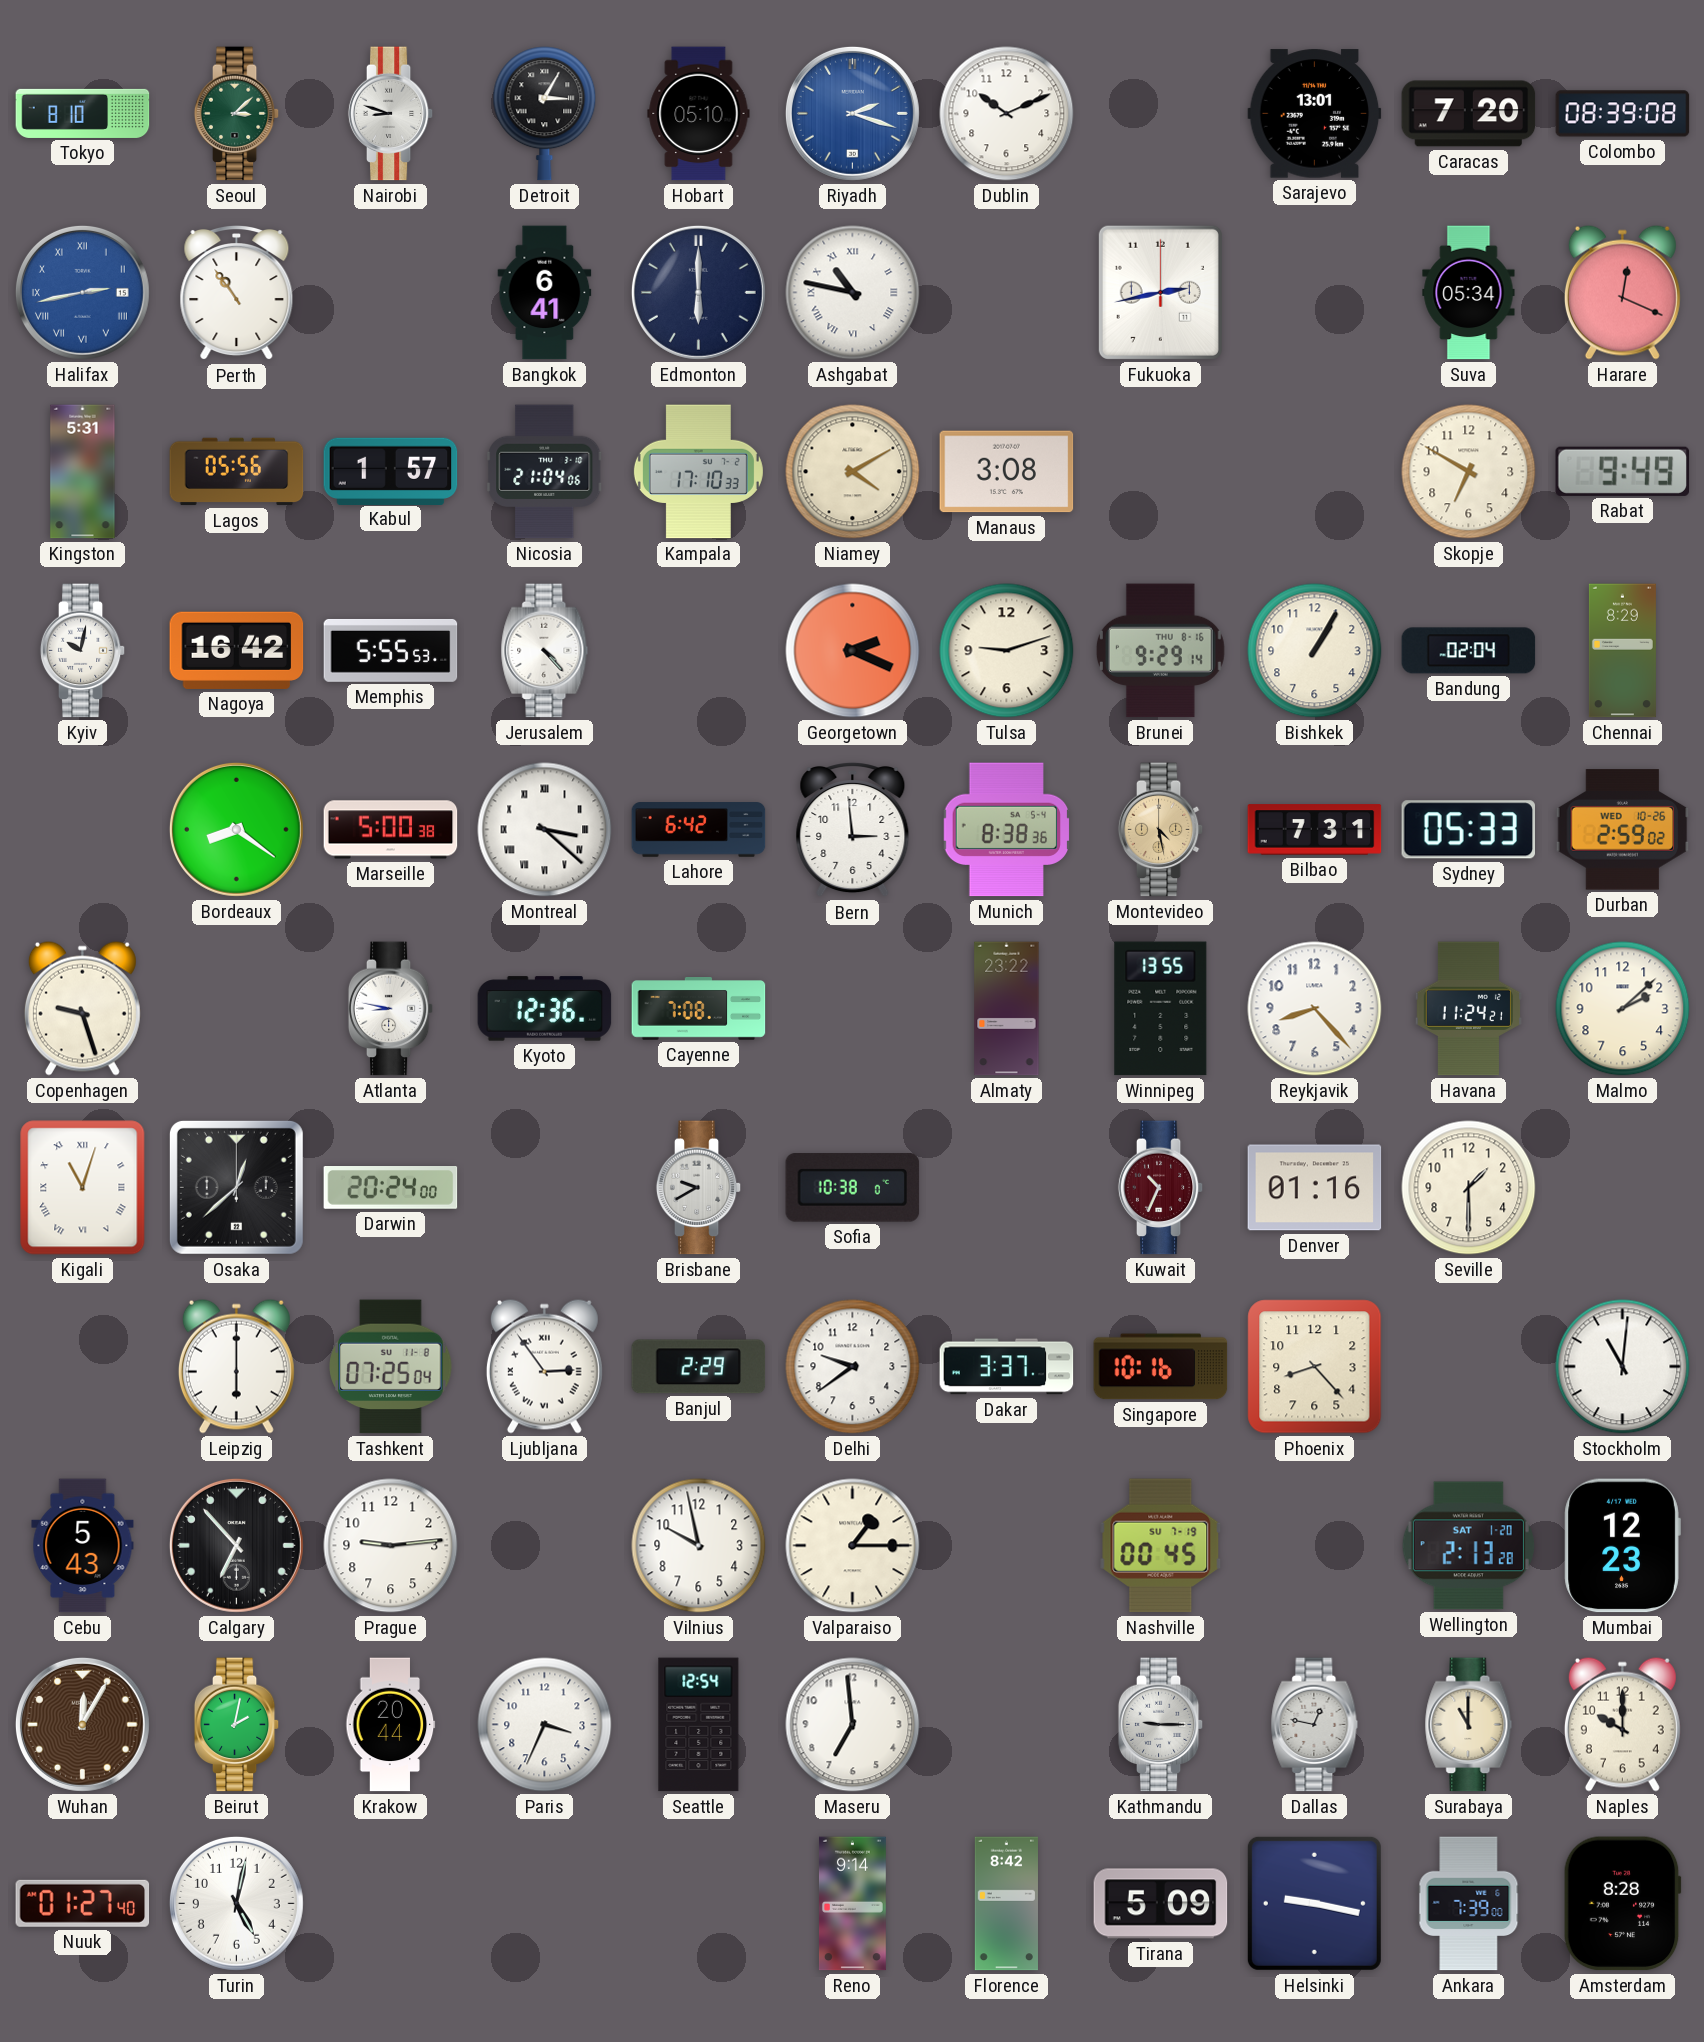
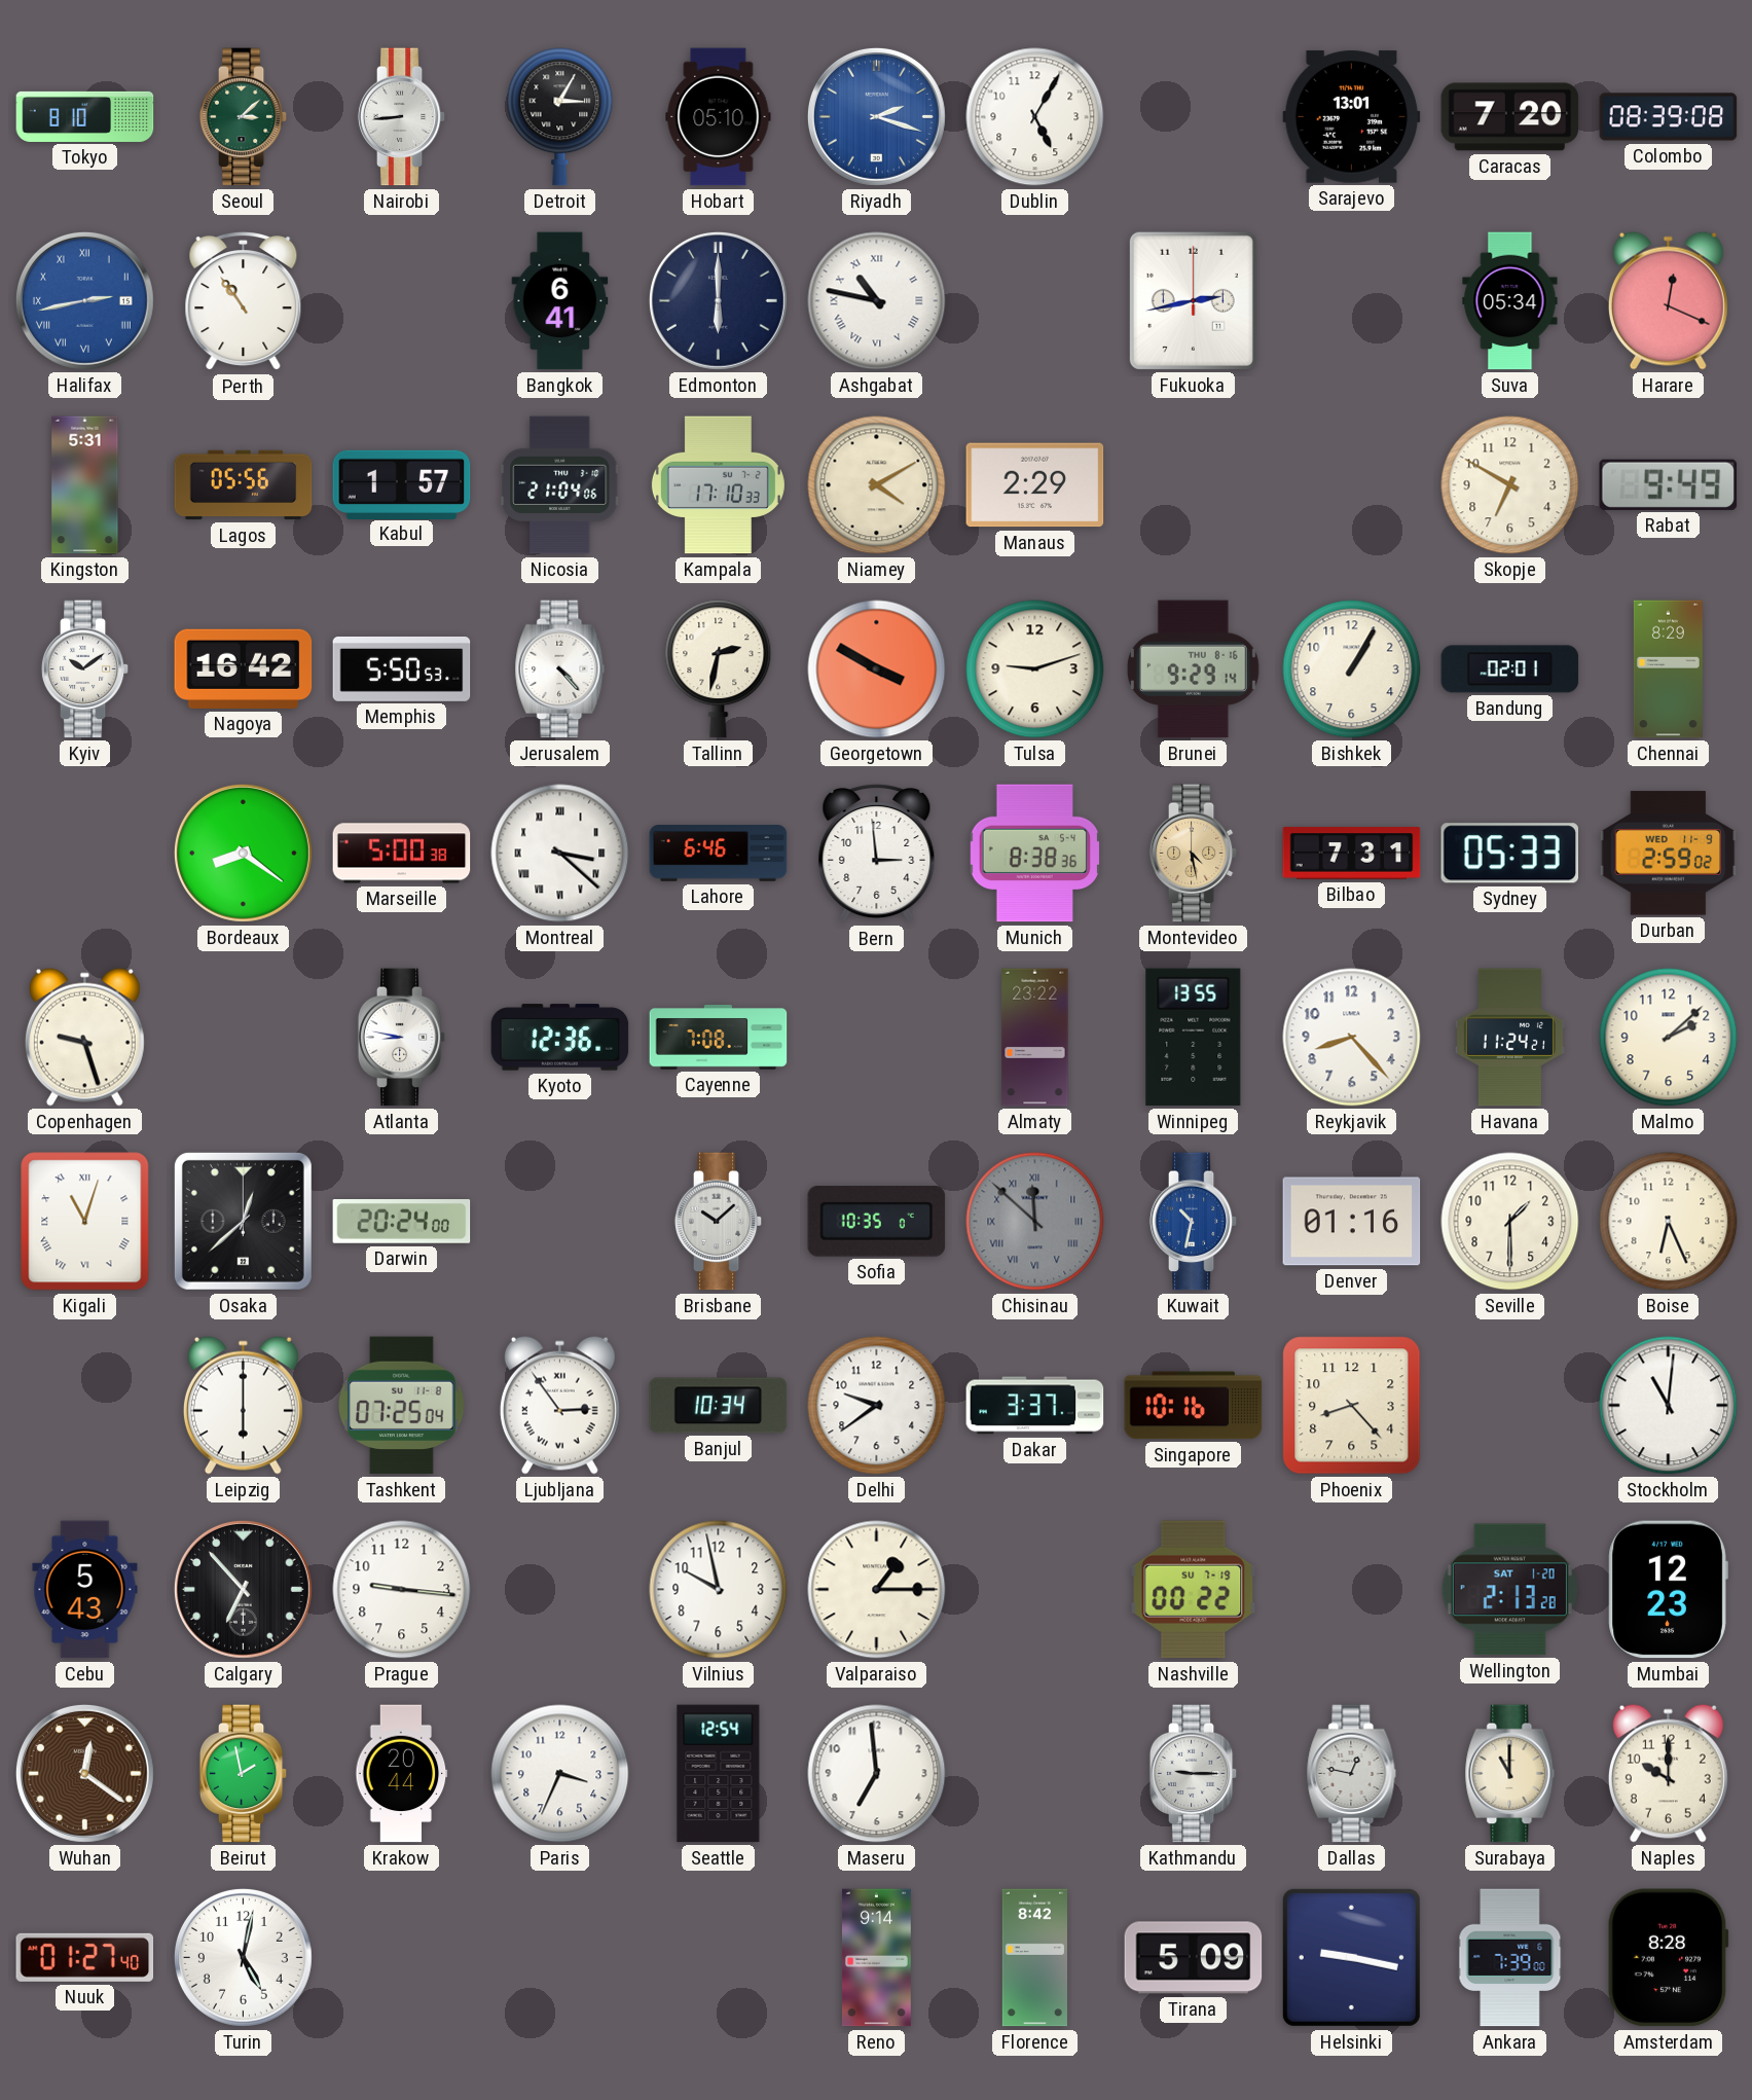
Nairobi: 8:48 -> 8:44
Dublin: 10:11 -> 5:05
Manaus: 3:08 -> 2:29
Kyiv: 10:02 -> 10:09
Memphis: 5:55 -> 5:50
Tallinn: none -> 2:32
Georgetown: 2:19 -> 3:50
Bandung: 02:04 -> 02:01
Lahore: 6:42 -> 6:46
Durban date: WED 10-26 -> WED 11-9
Brisbane: 9:40 -> 10:08
Sofia: 10:38 -> 10:35
Chisinau: none -> 11:52
Kuwait: 10:34 -> 10:32
Kuwait dial: burgundy -> blue
Boise: none -> 6:26
Banjul: 2:29 -> 10:34
Prague: 9:14 -> 9:16
Nashville: 00:45 -> 00:22
Wuhan: 12:05 -> 12:21
Beirut: 2:02 -> 1:58
